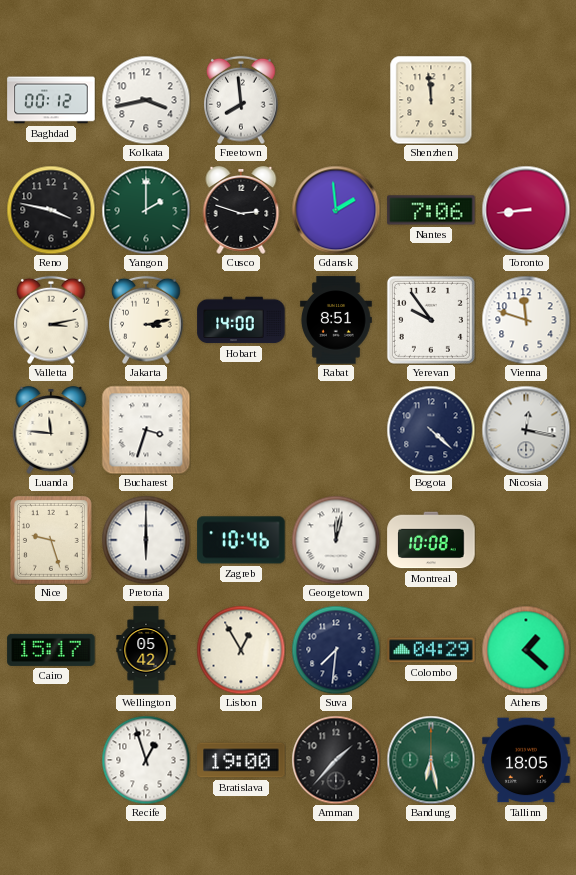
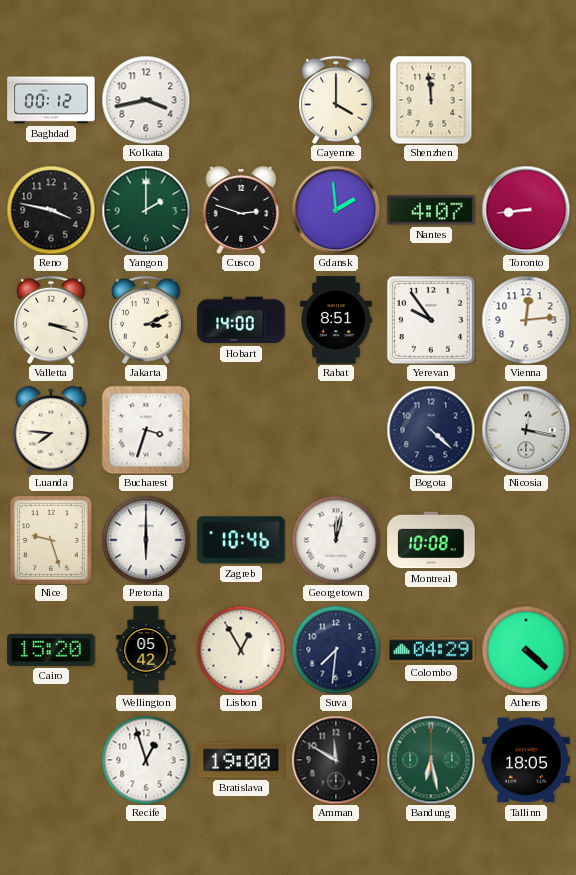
Freetown: 7:59 -> none
Cayenne: none -> 4:00
Nantes: 7:06 -> 4:07
Valletta: 3:13 -> 3:18
Jakarta: 3:13 -> 3:11
Vienna: 11:48 -> 12:14
Luanda: 11:46 -> 7:46
Cairo: 15:17 -> 15:20
Athens: 1:22 -> 4:22
Amman: 1:37 -> 11:50
